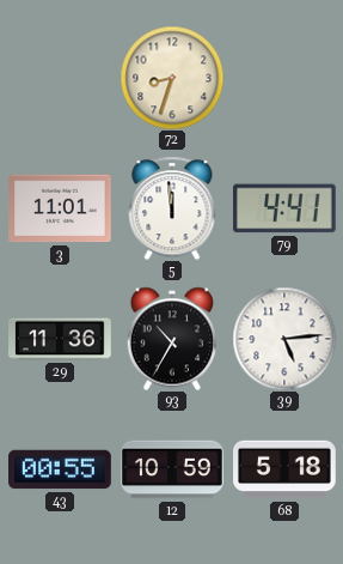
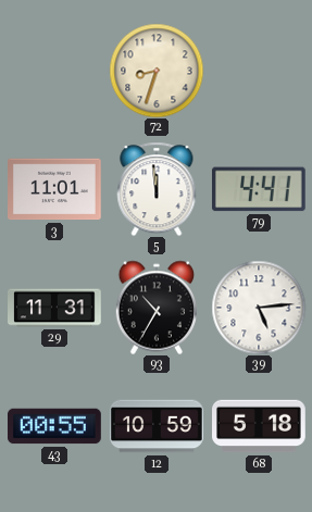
29: 11:36 -> 11:31
